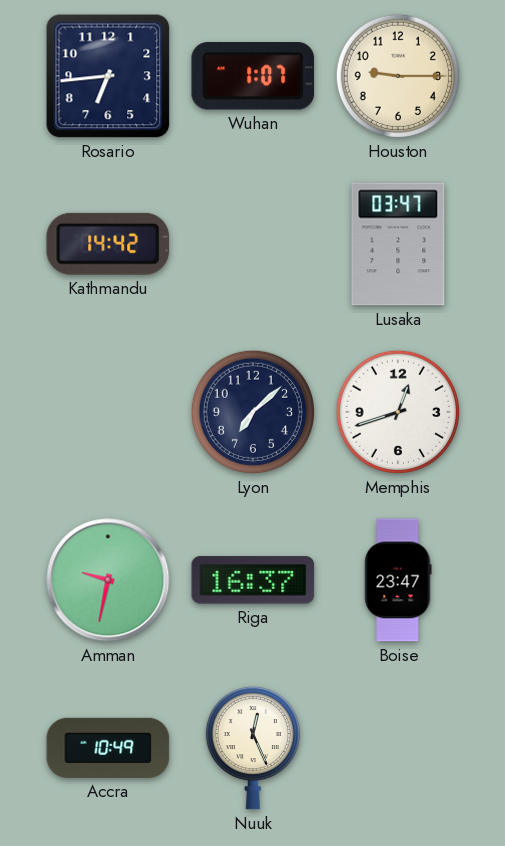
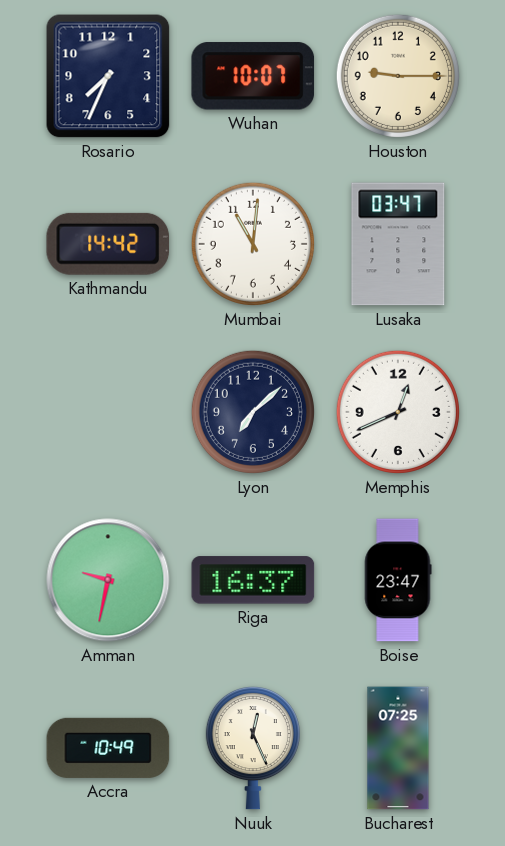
Rosario: 6:44 -> 7:34
Wuhan: 1:07 -> 10:07
Mumbai: none -> 11:01
Memphis: 12:42 -> 12:41
Bucharest: none -> 07:25
